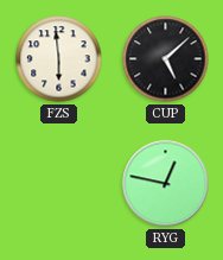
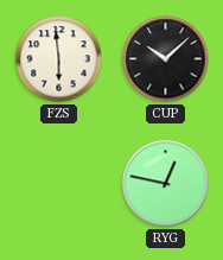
CUP: 5:08 -> 10:08
